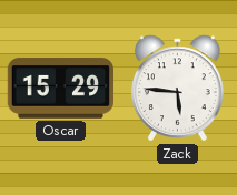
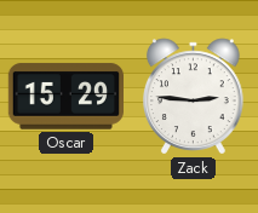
Zack: 5:46 -> 2:46
